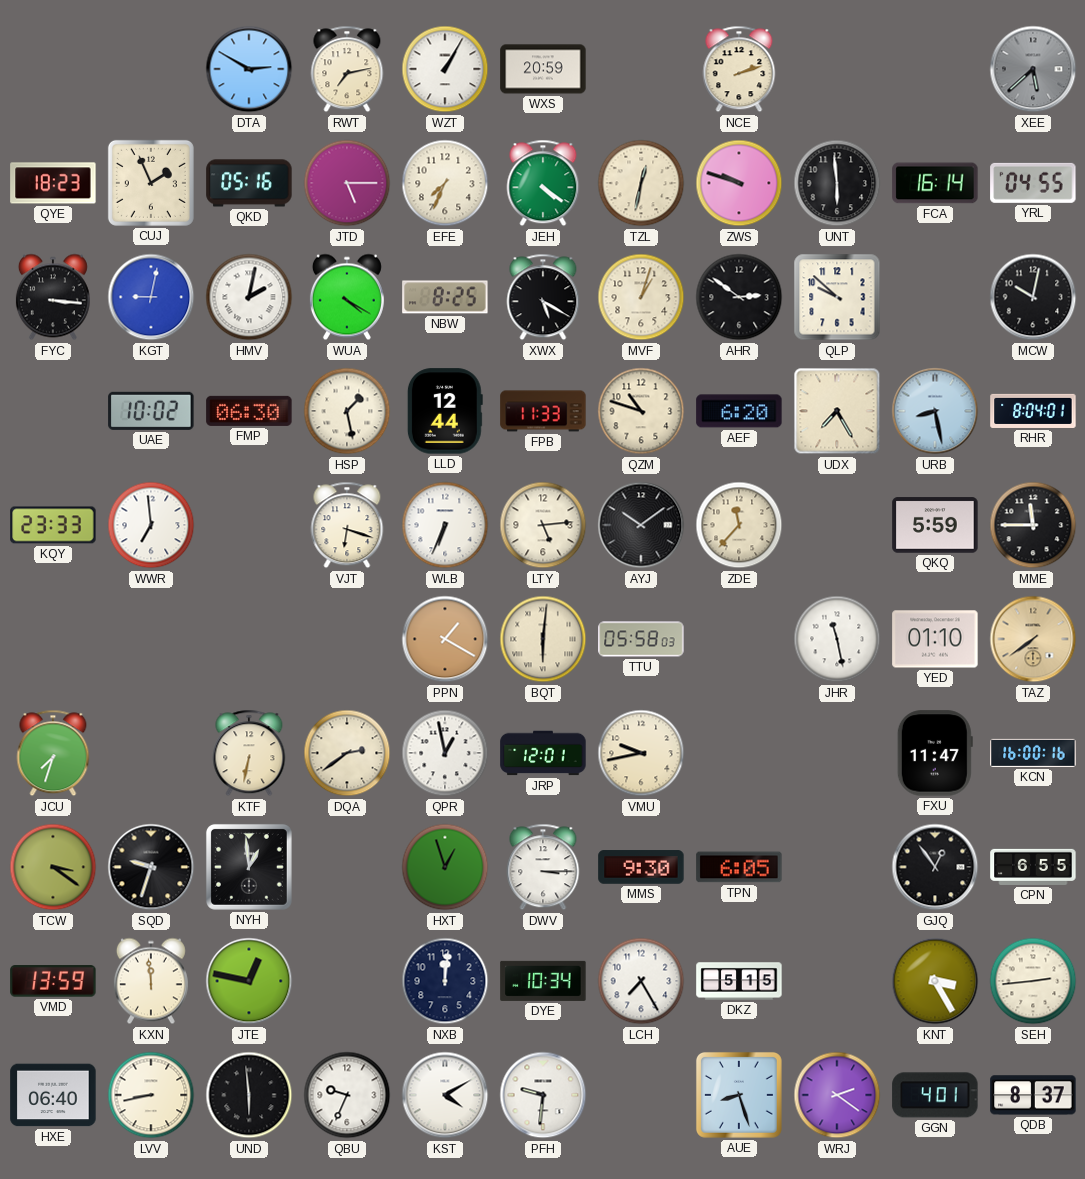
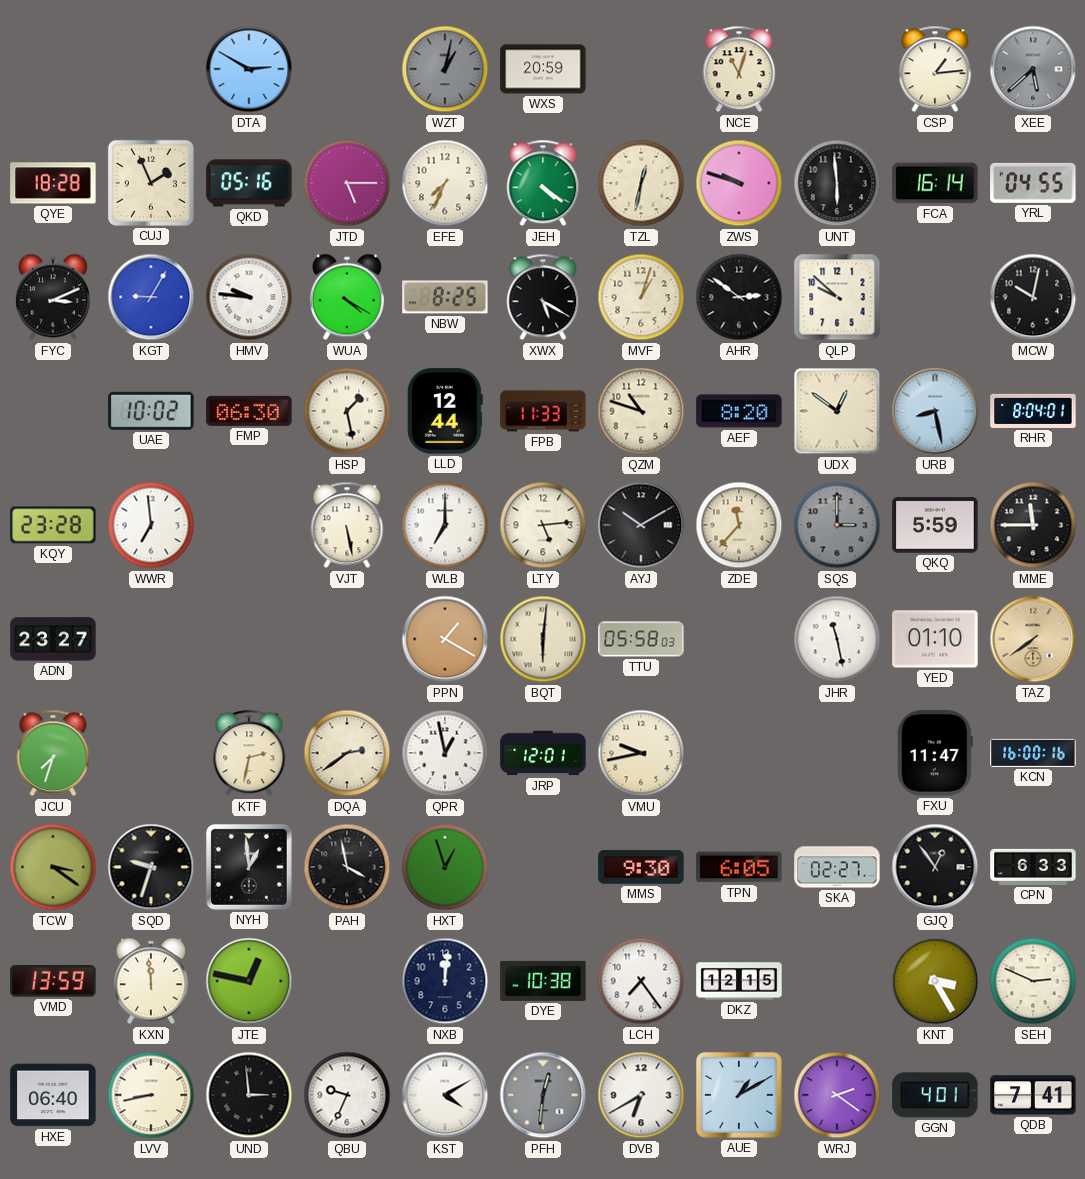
RWT: 7:13 -> none
WZT: 1:05 -> 1:02
WZT dial: white -> grey
NCE: 2:12 -> 11:03
CSP: none -> 1:14
QYE: 18:23 -> 18:28
FYC: 3:16 -> 3:11
KGT: 9:02 -> 9:05
HMV: 2:02 -> 9:46
AEF: 6:20 -> 8:20
UDX: 7:25 -> 12:51
KQY: 23:33 -> 23:28
VJT: 6:18 -> 5:28
WLB: 6:34 -> 7:00
AYJ: 10:09 -> 10:10
SQS: none -> 3:00
ADN: none -> 23:27
KTF: 6:32 -> 2:32
PAH: none -> 3:58
DWV: 3:15 -> none
SKA: none -> 02:27
CPN: 6:55 -> 6:33
DYE: 10:34 -> 10:38
LCH: 7:25 -> 7:24
DKZ: 5:15 -> 12:15
SEH: 2:44 -> 2:49
UND: 5:59 -> 2:59
PFH: 9:31 -> 12:31
PFH dial: white -> grey
DVB: none -> 6:40
AUE: 8:27 -> 1:10
QDB: 8:37 -> 7:41
